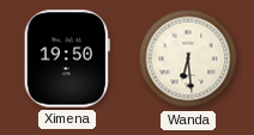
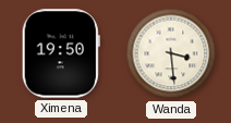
Wanda: 6:29 -> 3:29
